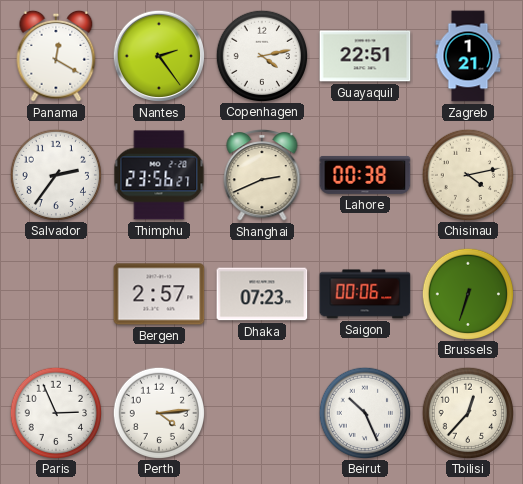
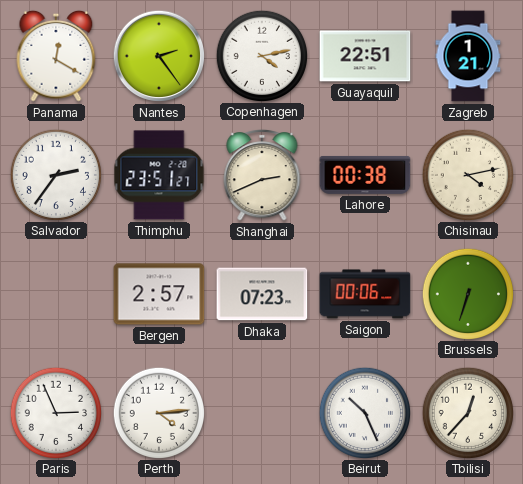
Thimphu: 23:56 -> 23:51
